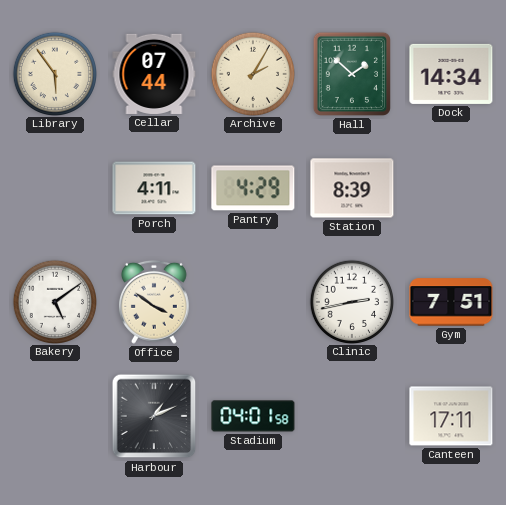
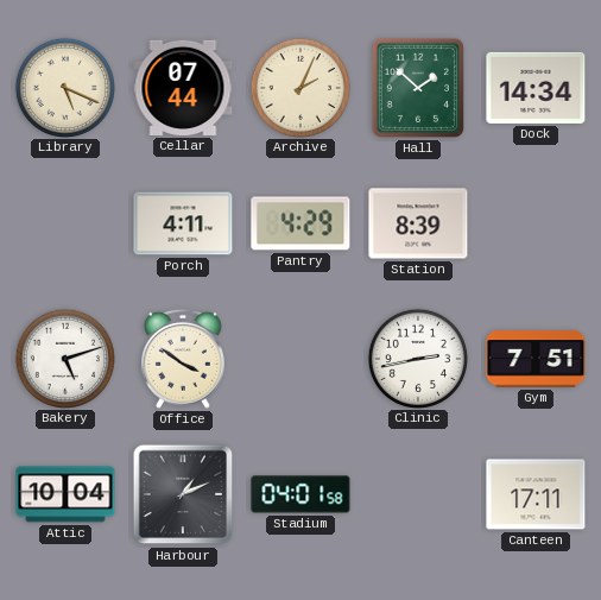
Library: 5:54 -> 5:19
Archive: 2:05 -> 2:04
Bakery: 5:09 -> 5:12
Attic: none -> 10:04
